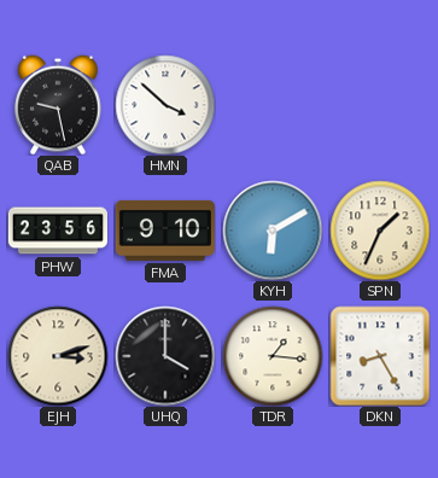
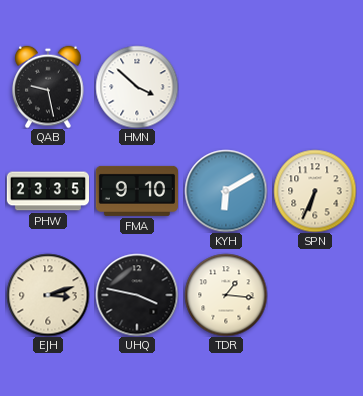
PHW: 23:56 -> 23:35
SPN: 1:34 -> 6:34
UHQ: 4:00 -> 3:47
DKN: 8:25 -> none
